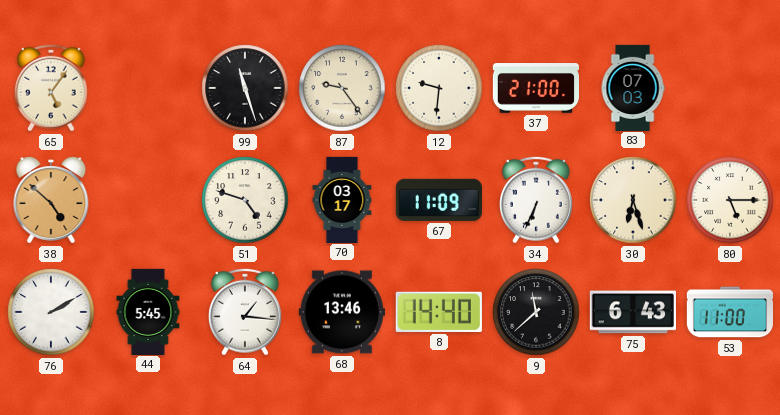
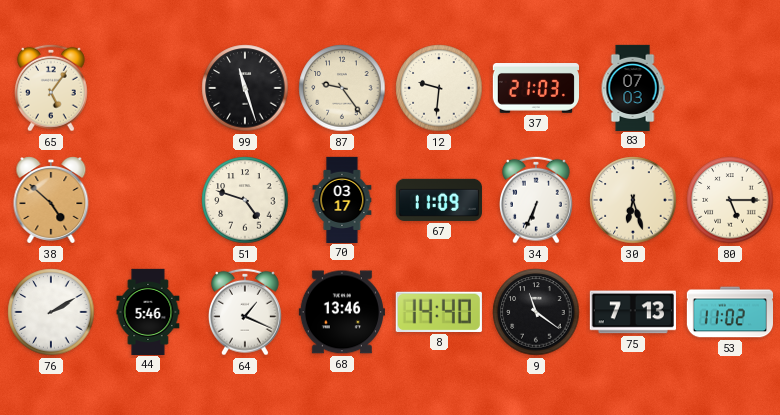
37: 21:00 -> 21:03
44: 5:45 -> 5:46
64: 1:16 -> 1:19
9: 11:38 -> 11:21
75: 6:43 -> 7:13
53: 11:00 -> 11:02
